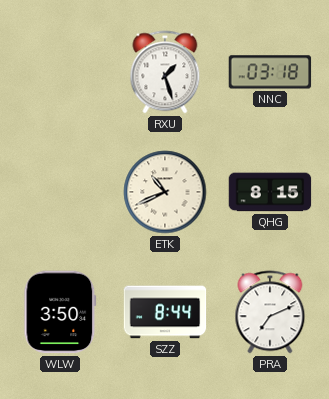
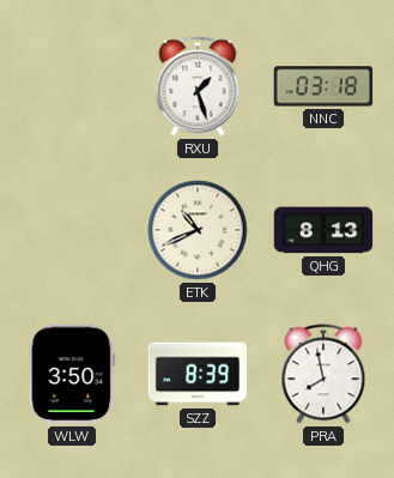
QHG: 8:15 -> 8:13
SZZ: 8:44 -> 8:39
PRA: 7:11 -> 7:58
